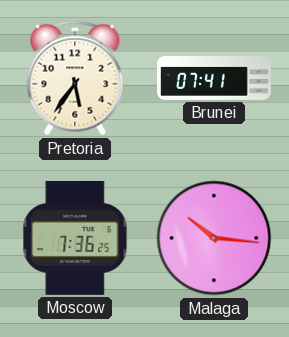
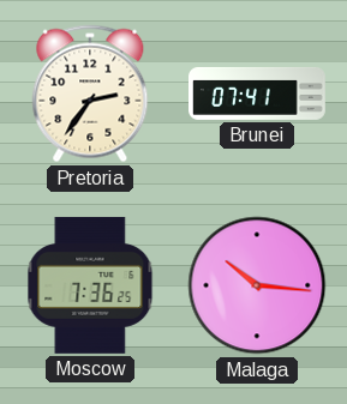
Pretoria: 5:36 -> 2:36
